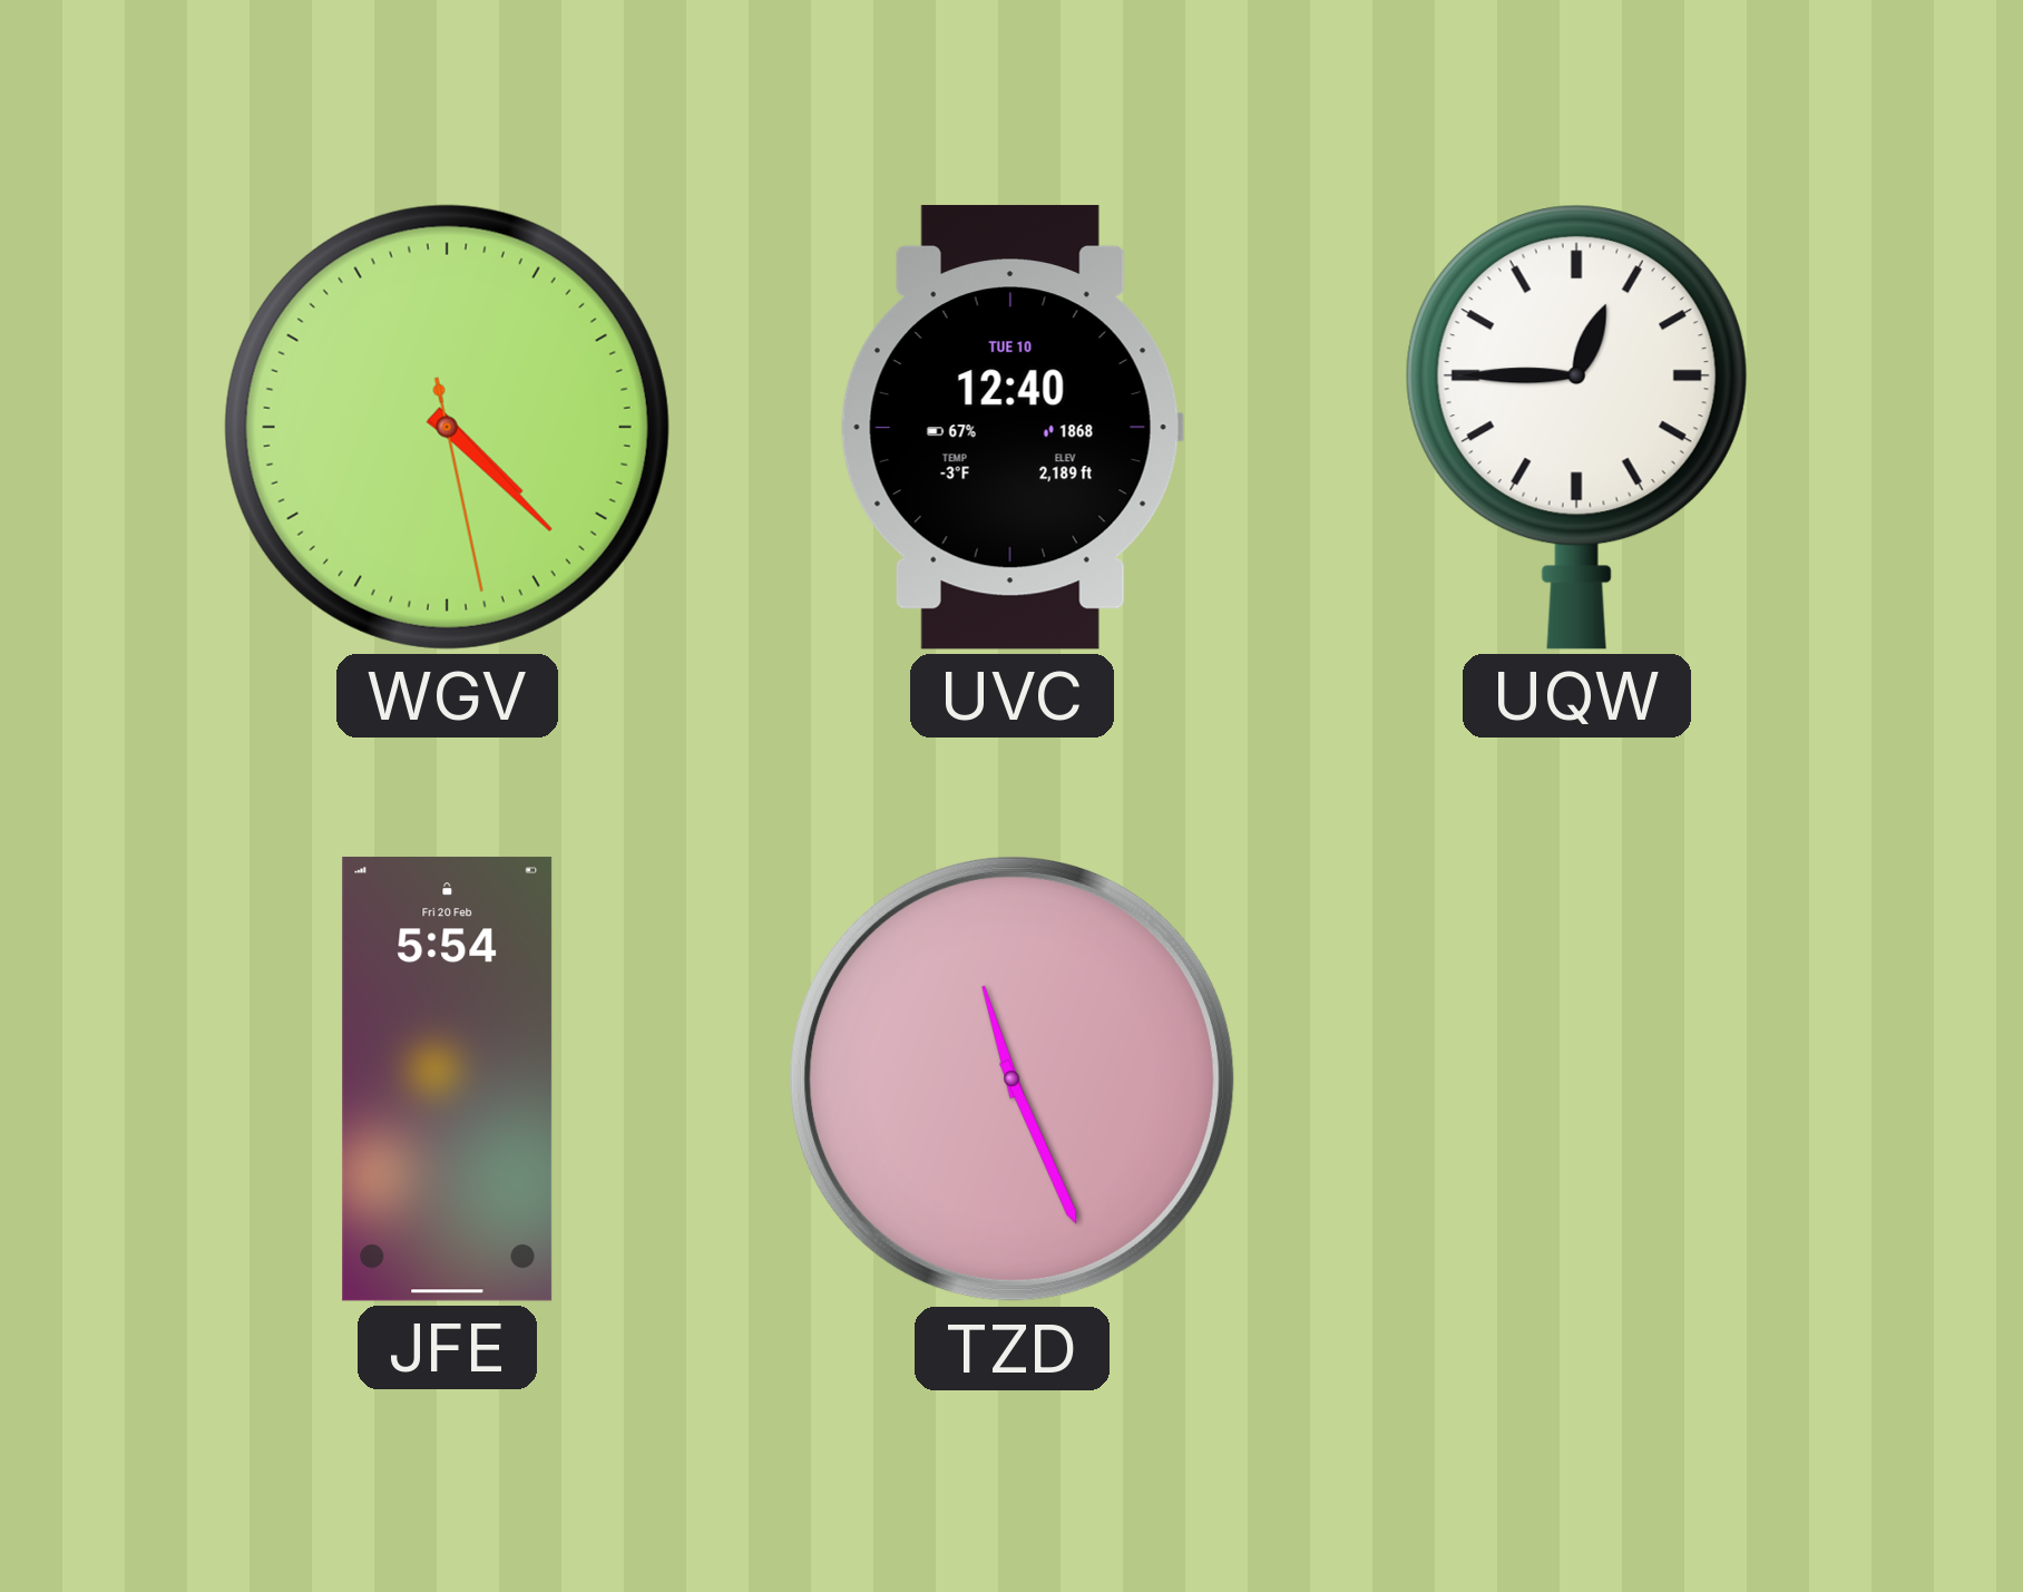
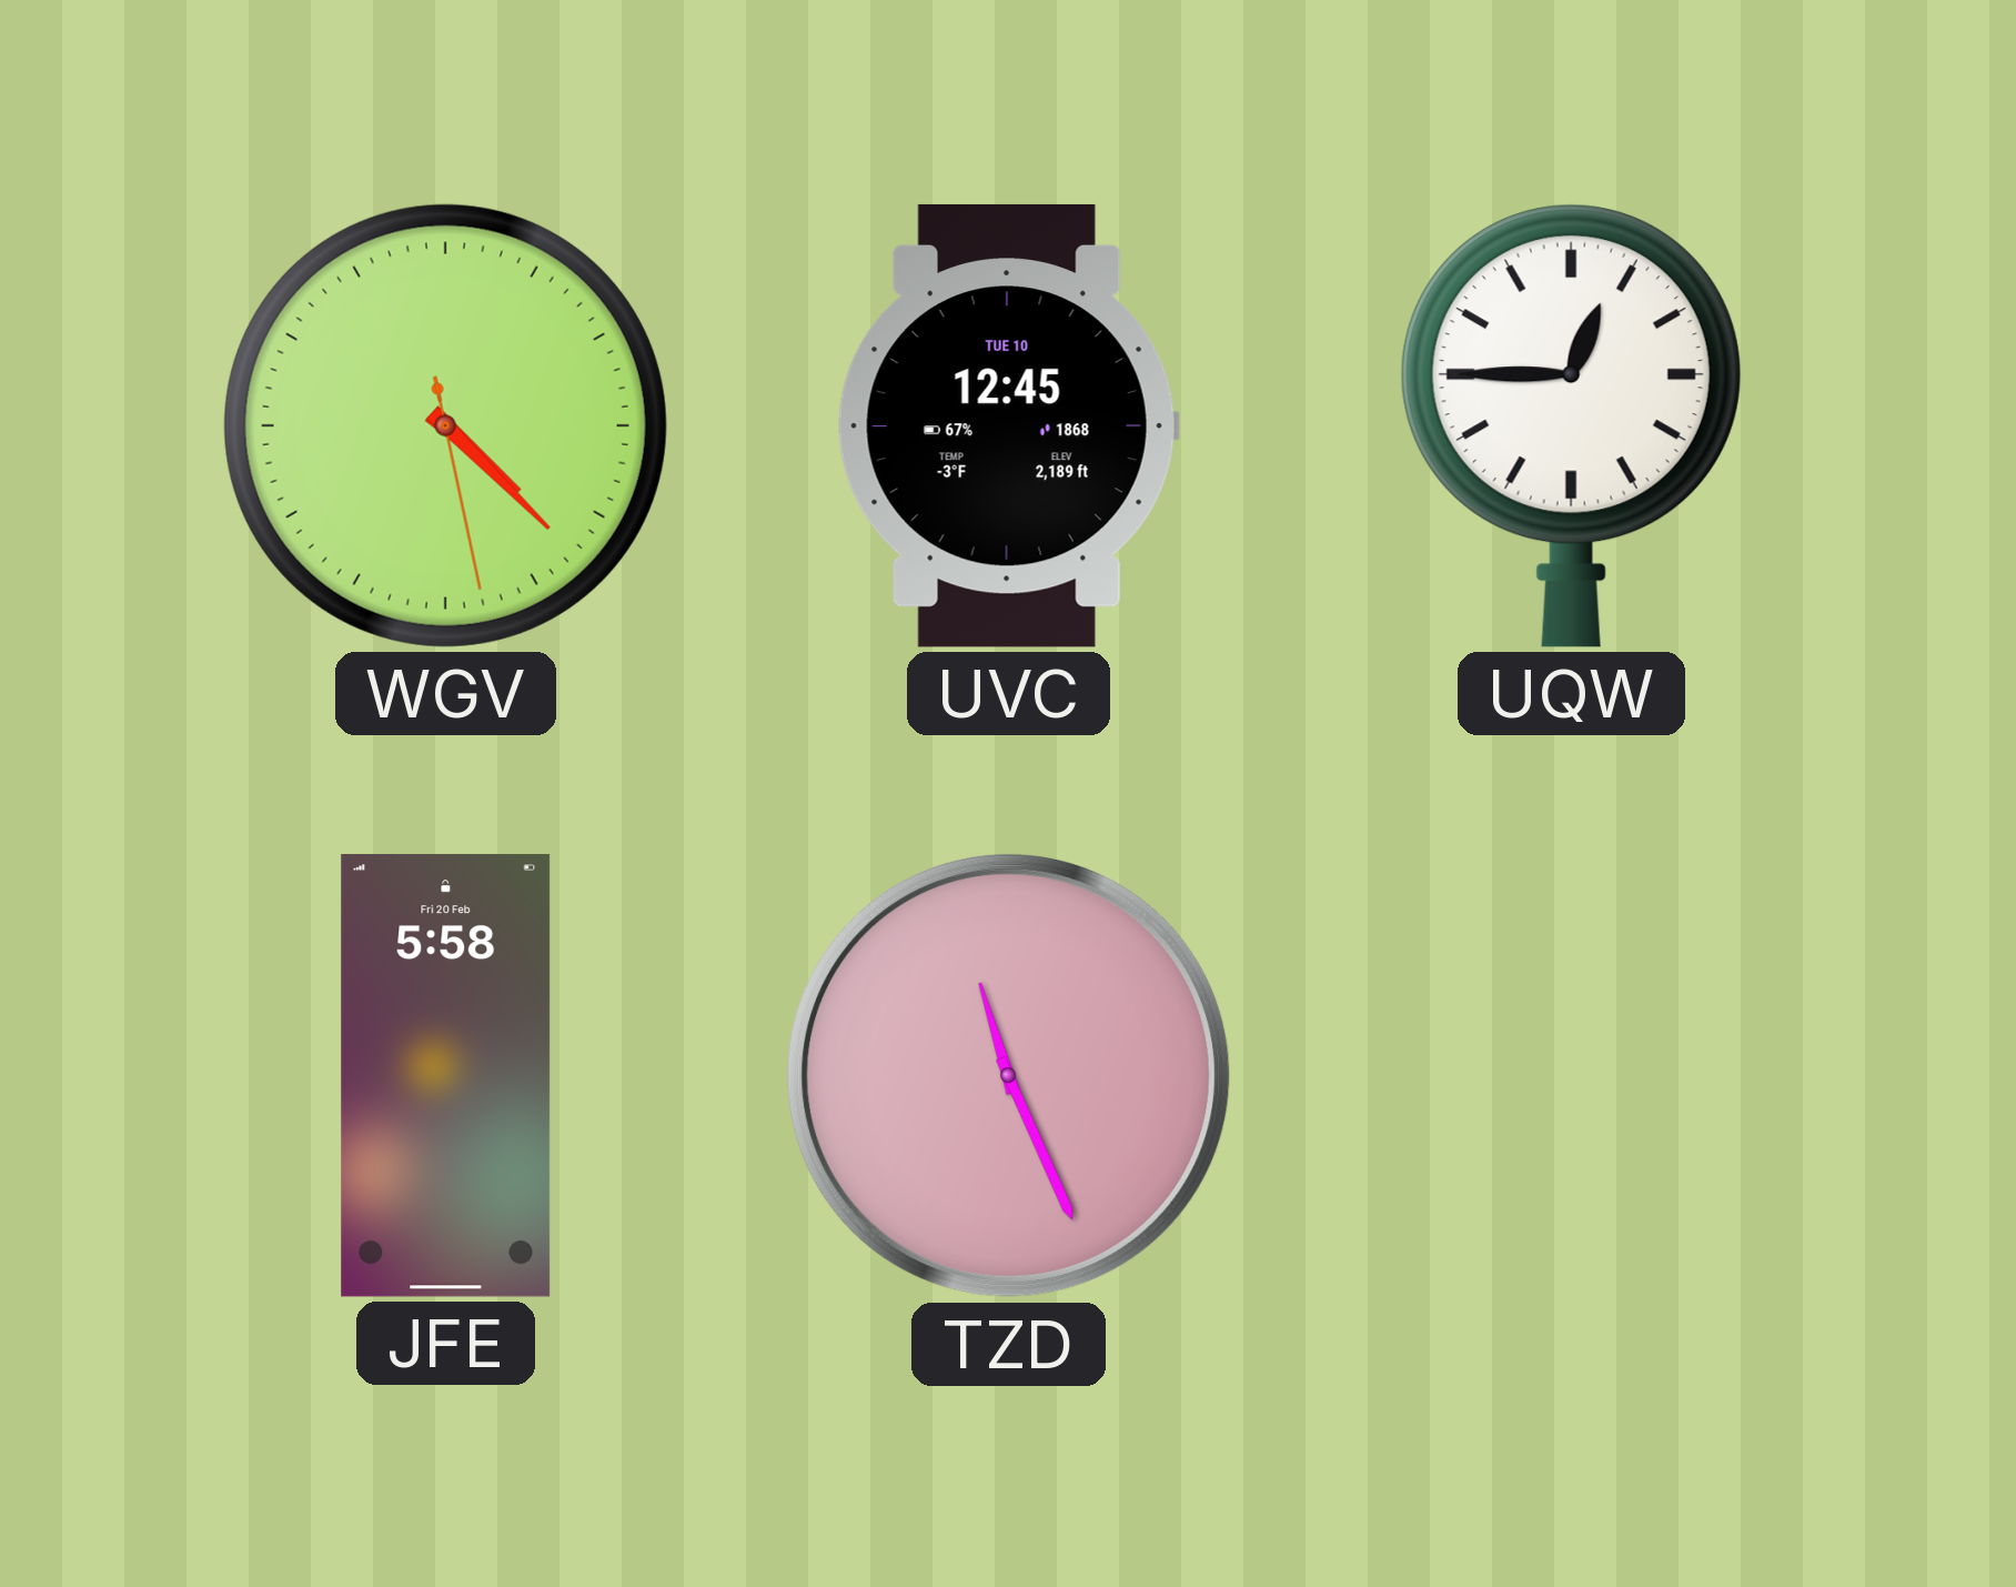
UVC: 12:40 -> 12:45
JFE: 5:54 -> 5:58
